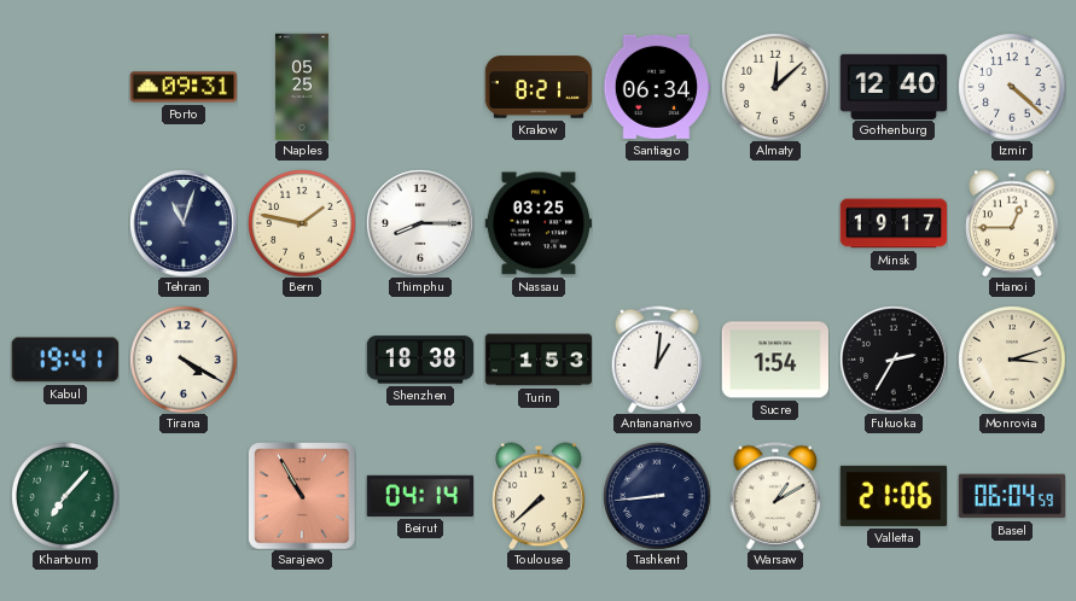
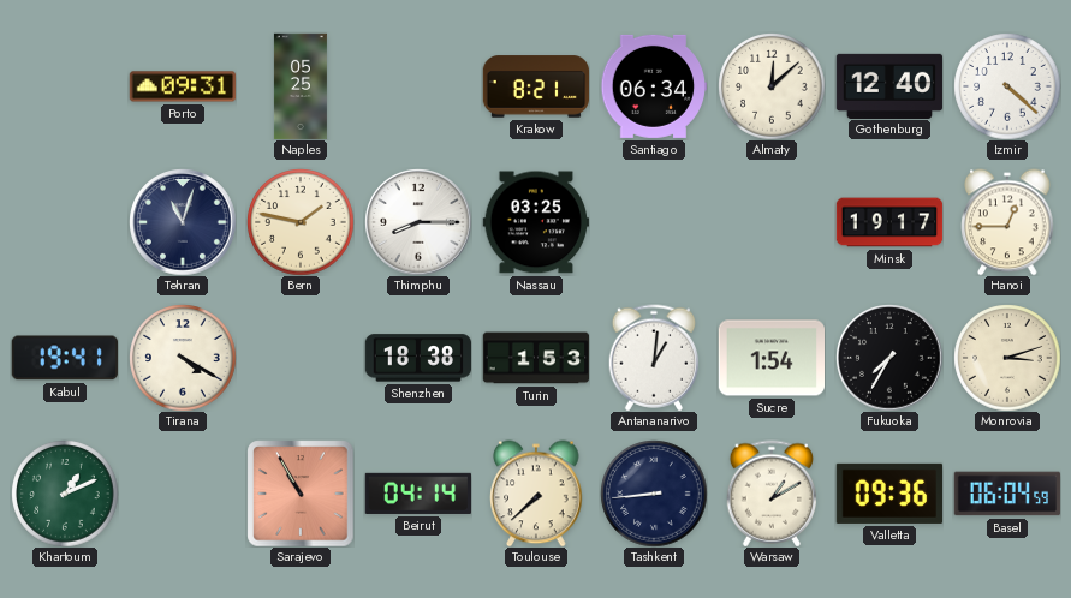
Fukuoka: 2:35 -> 7:35
Khartoum: 7:07 -> 1:11
Valletta: 21:06 -> 09:36
